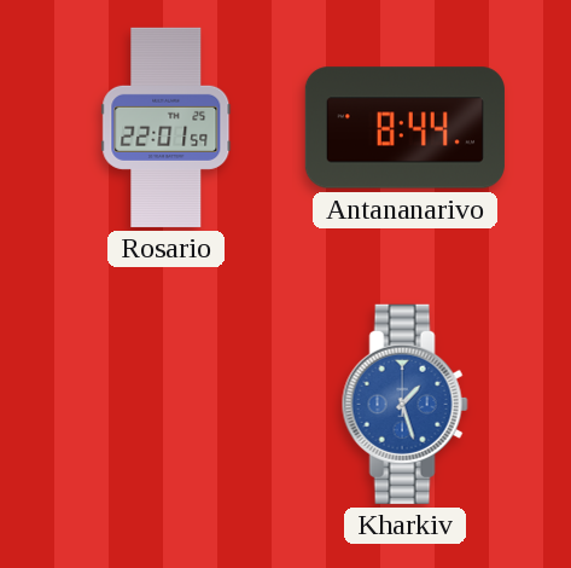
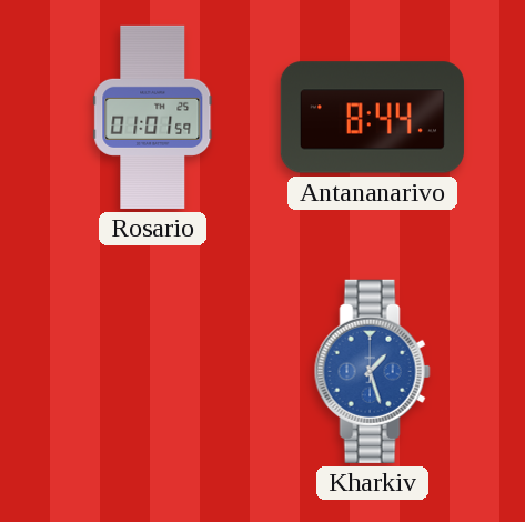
Rosario: 22:01 -> 01:01
